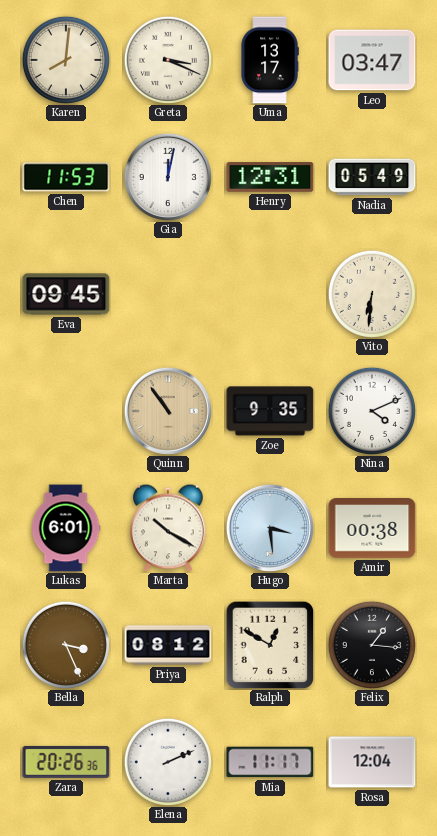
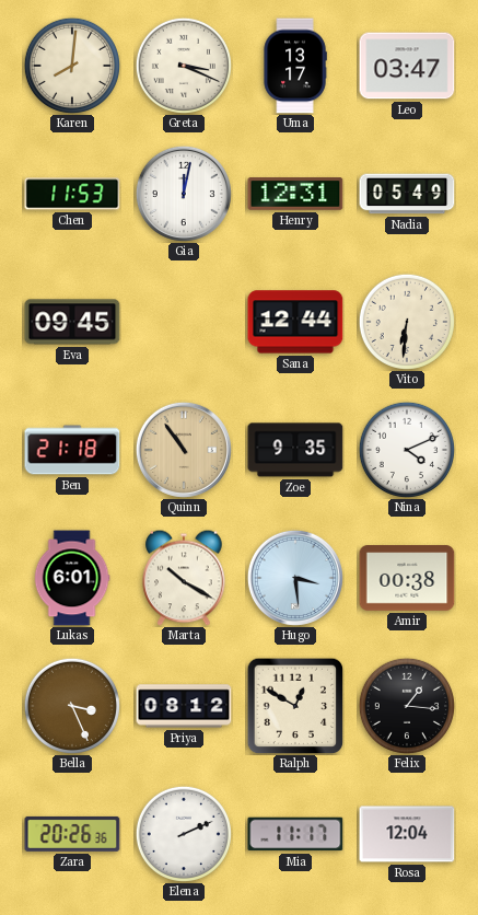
Sana: none -> 12:44
Ben: none -> 21:18
